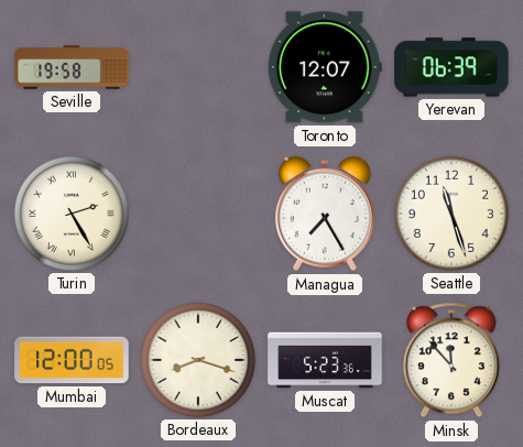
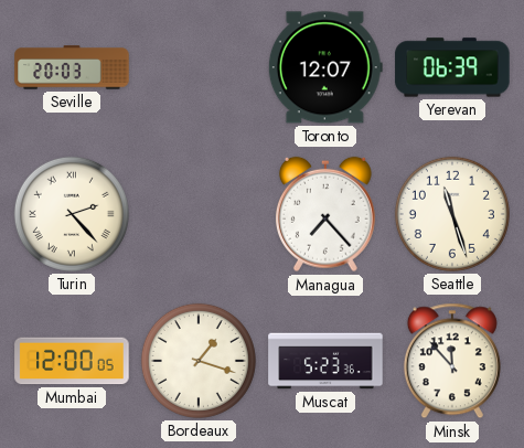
Seville: 19:58 -> 20:03
Turin: 2:25 -> 2:23
Managua: 7:25 -> 7:23
Bordeaux: 8:18 -> 1:18
